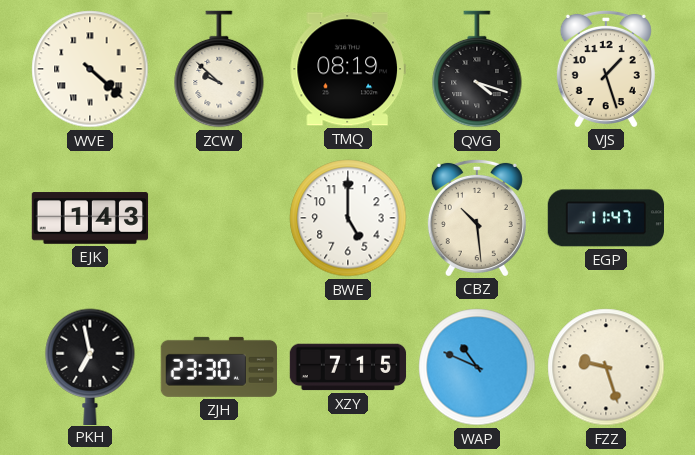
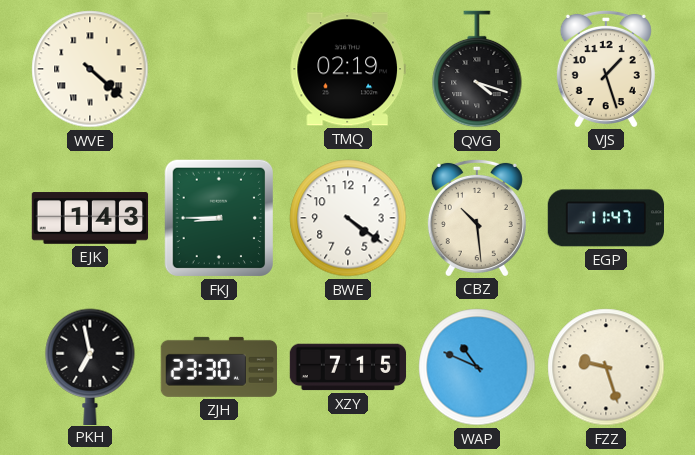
ZCW: 9:52 -> none
TMQ: 08:19 -> 02:19
FKJ: none -> 8:45
BWE: 5:00 -> 4:21
